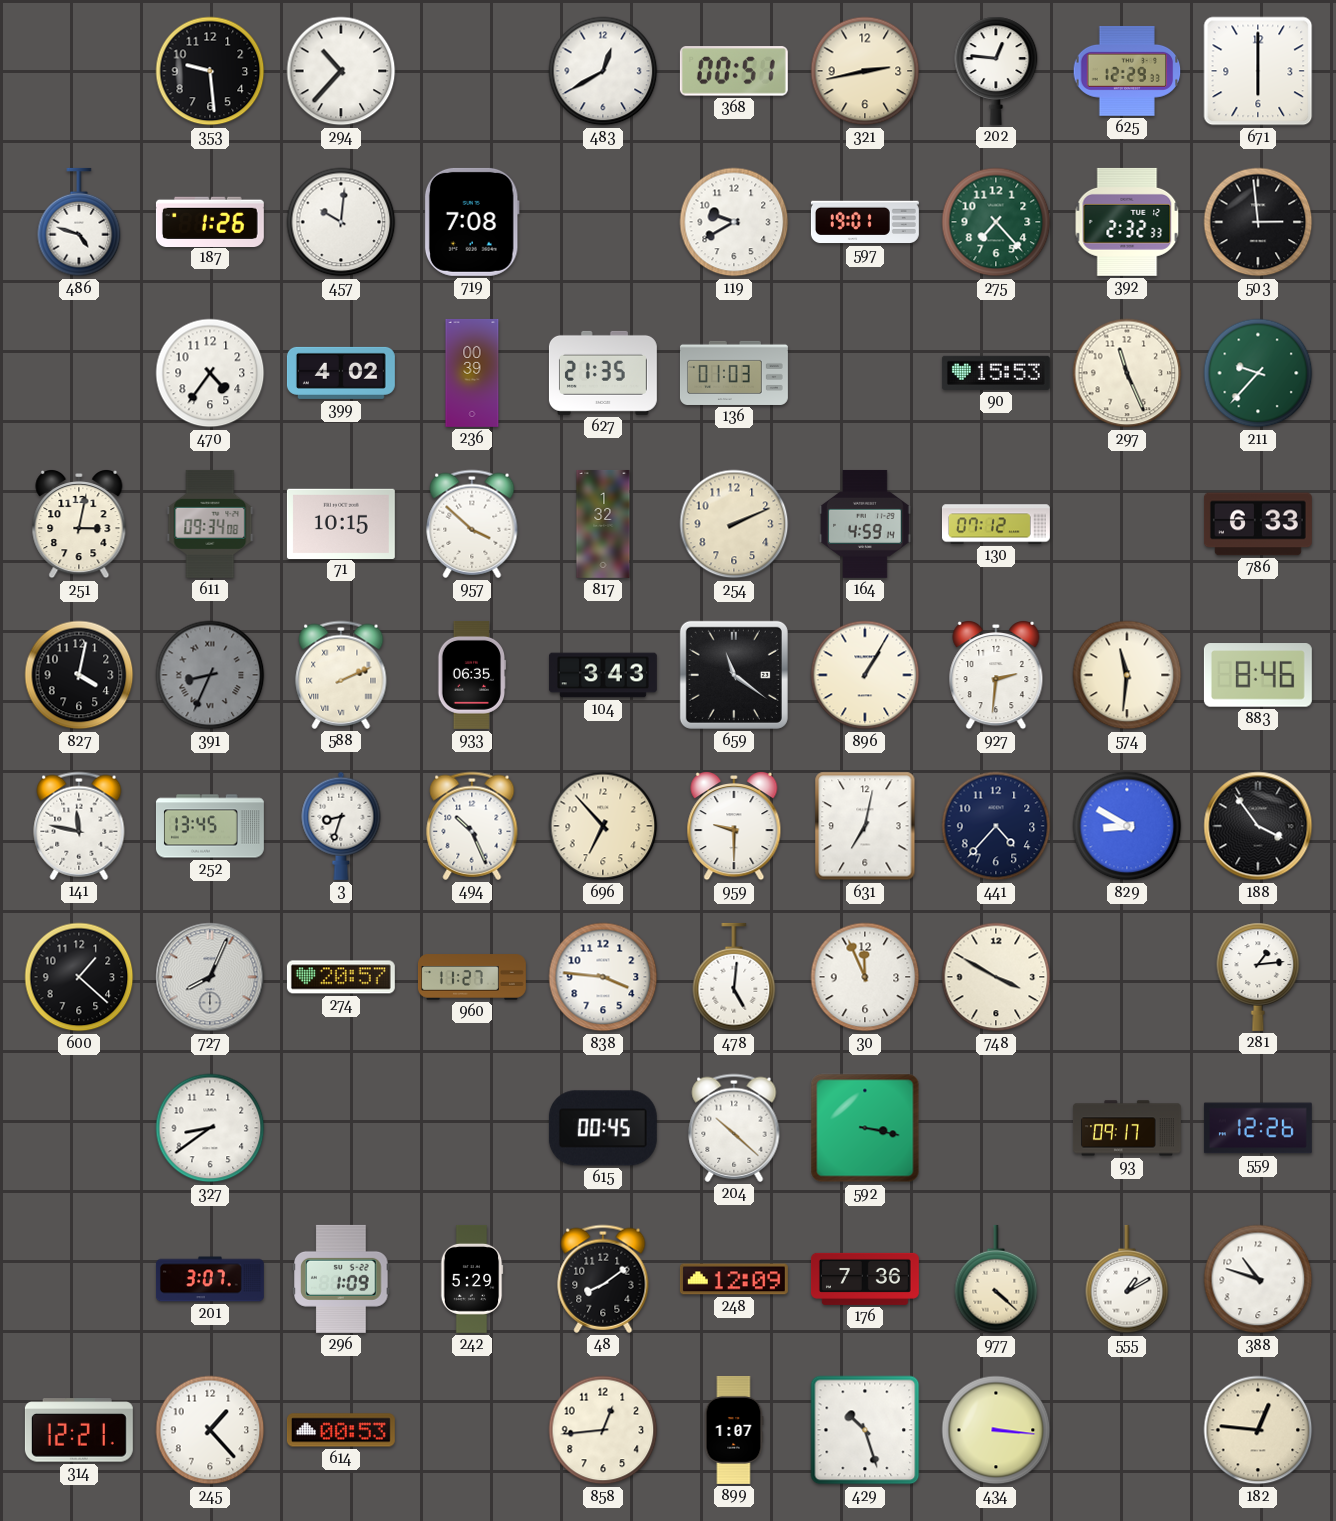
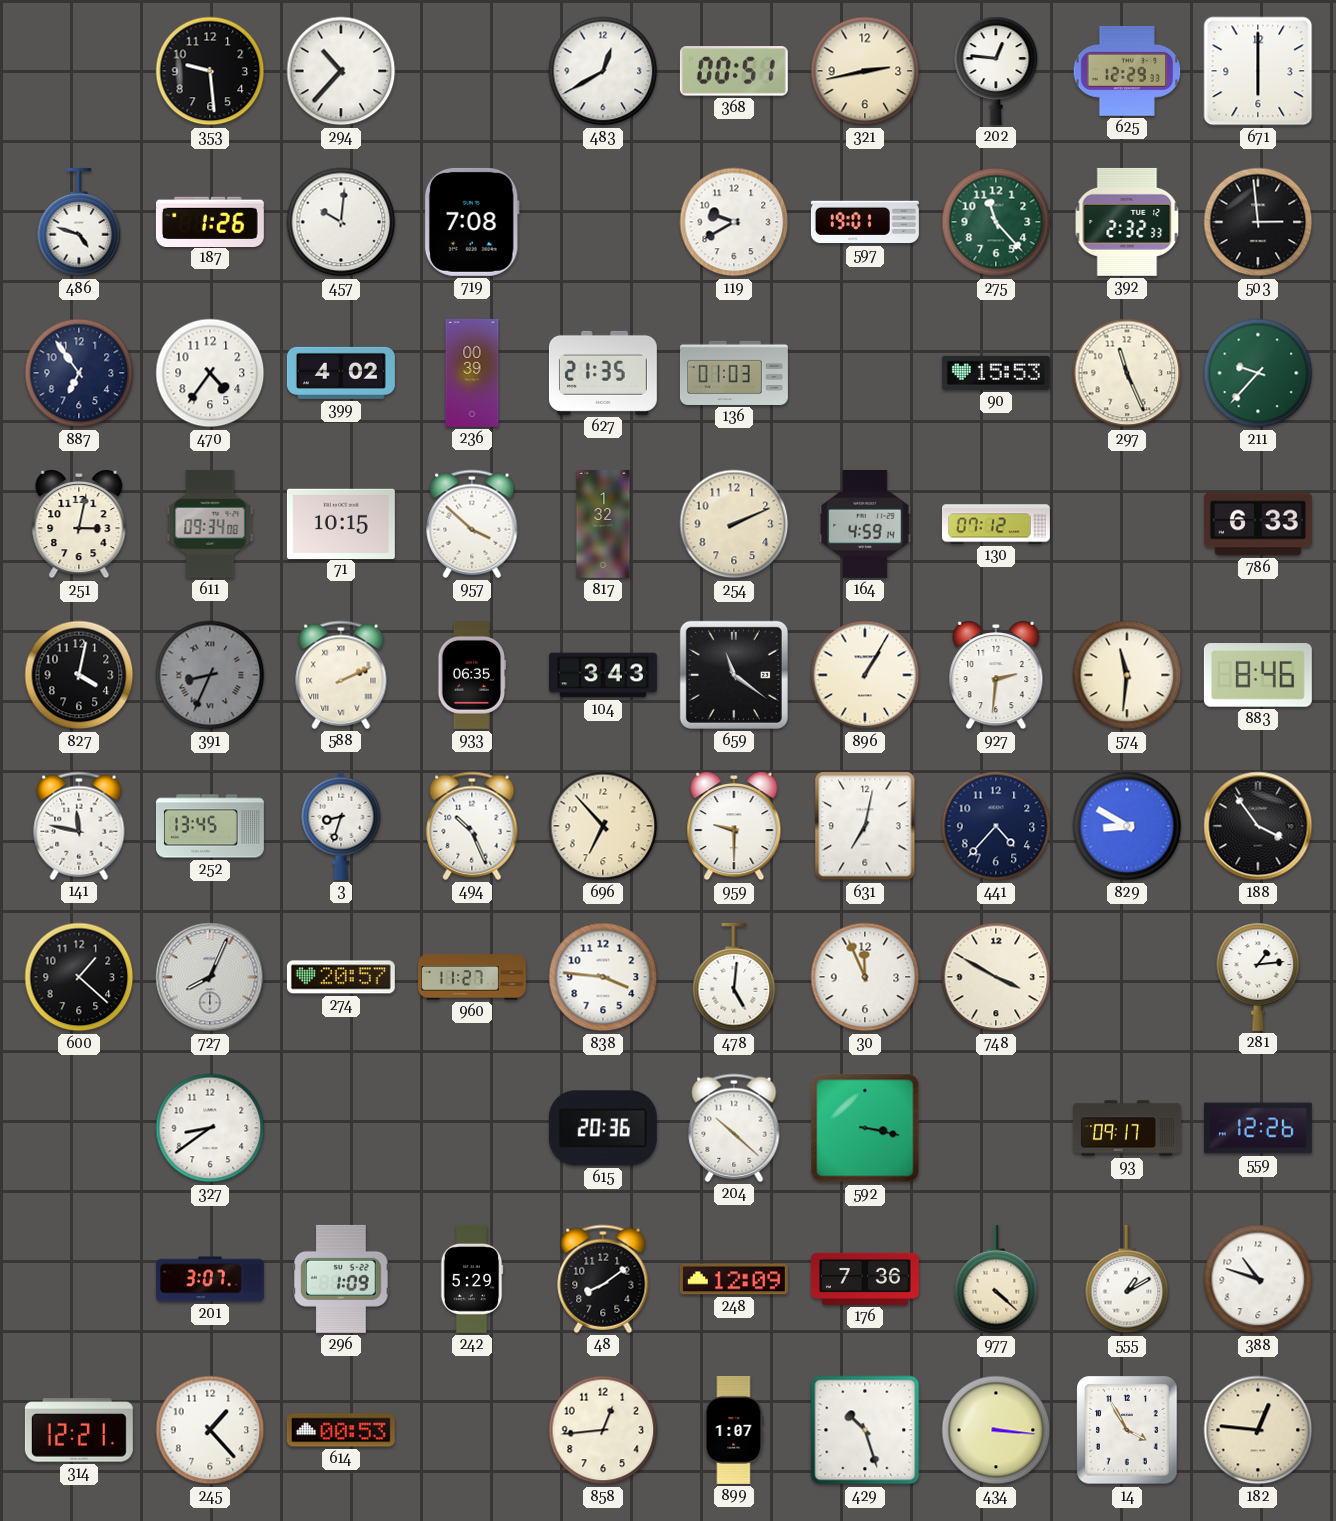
275: 7:23 -> 11:23
887: none -> 6:54
615: 00:45 -> 20:36
14: none -> 3:55
